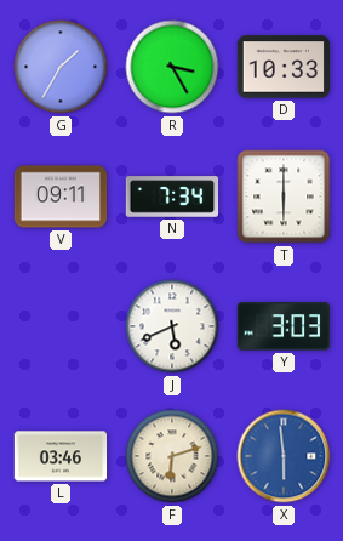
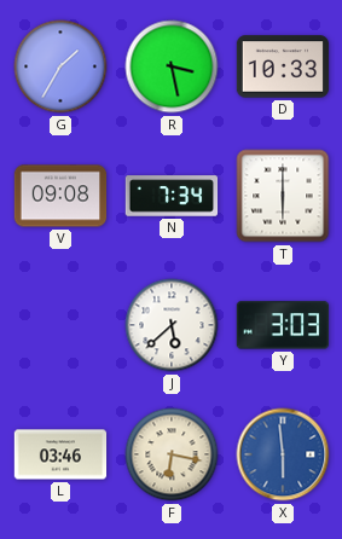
R: 3:25 -> 3:28
V: 09:11 -> 09:08
J: 5:41 -> 5:38
F: 6:12 -> 6:17
